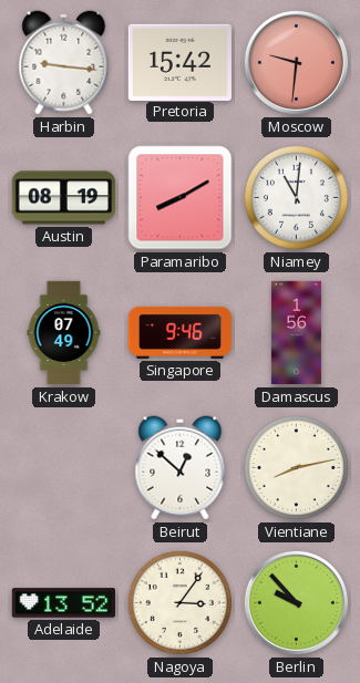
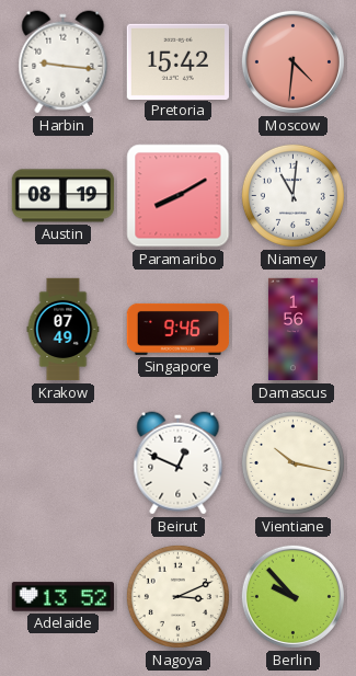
Moscow: 9:31 -> 4:31
Beirut: 12:52 -> 12:49
Vientiane: 8:13 -> 10:17
Nagoya: 3:06 -> 3:11
